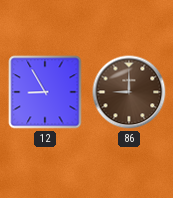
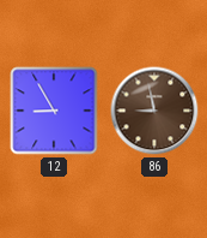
86: 9:00 -> 8:58
